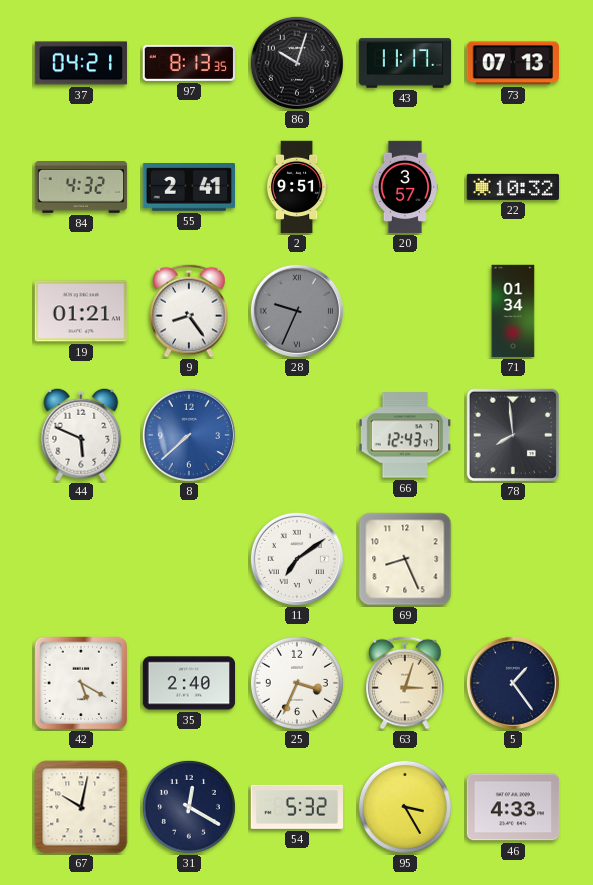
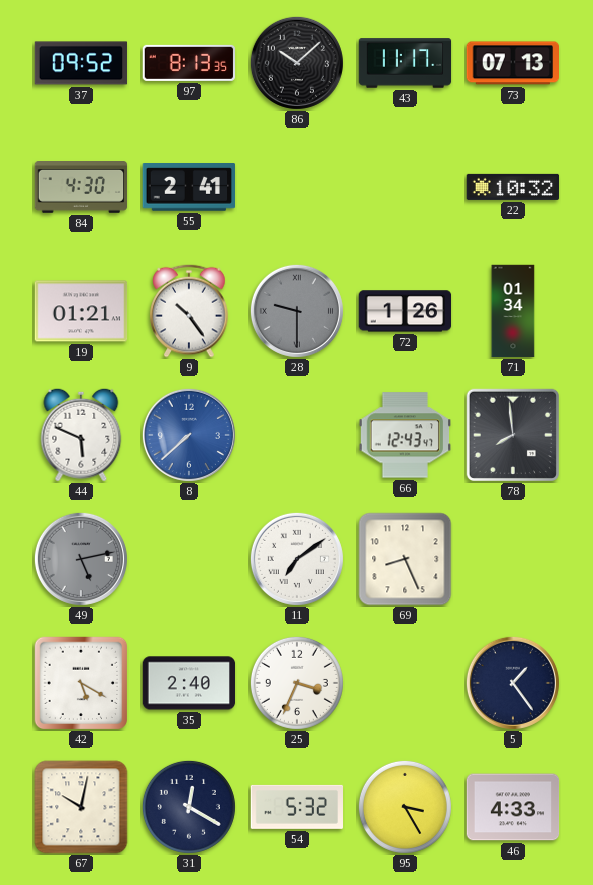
37: 04:21 -> 09:52
86: 10:03 -> 10:08
84: 4:32 -> 4:30
2: 9:51 -> none
20: 3:57 -> none
9: 8:24 -> 10:24
28: 9:34 -> 9:30
72: none -> 1:26
49: none -> 5:13
63: 3:03 -> none
